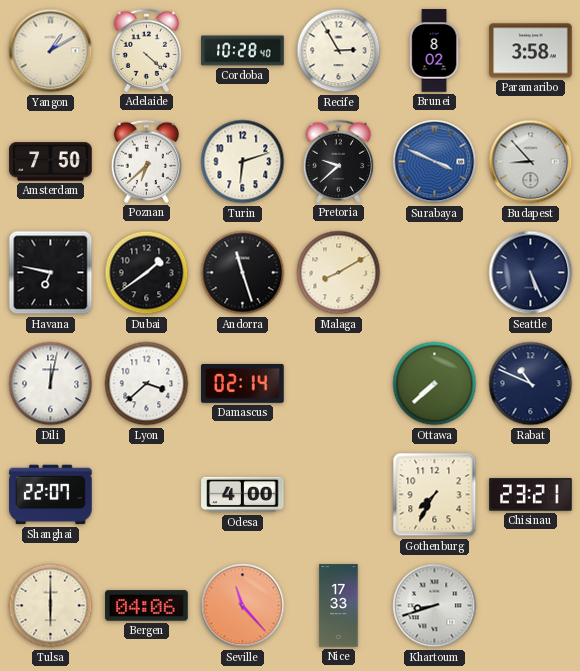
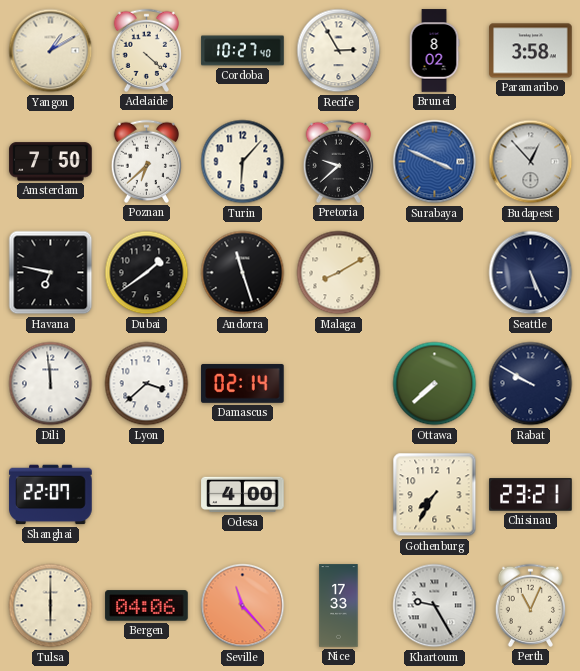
Cordoba: 10:28 -> 10:27
Turin: 6:12 -> 6:07
Budapest: 8:53 -> 12:53
Dili: 12:02 -> 11:59
Rabat: 10:49 -> 9:50
Khartoum: 8:42 -> 9:25
Perth: none -> 11:04
